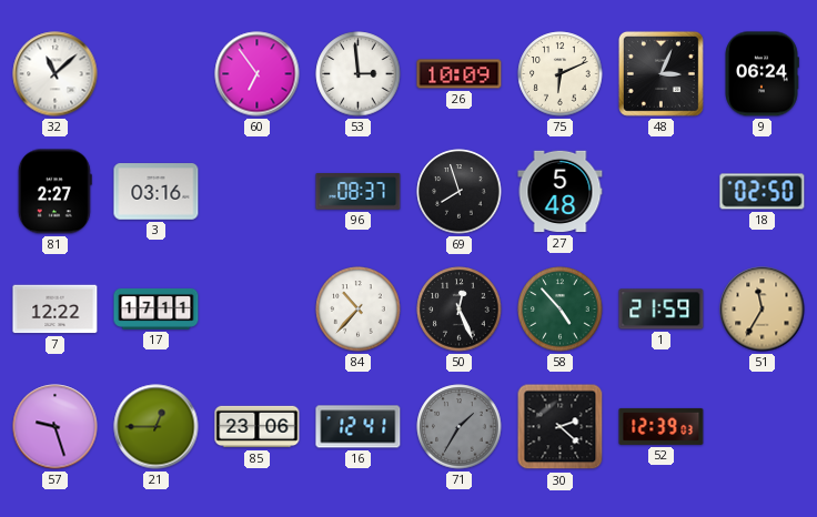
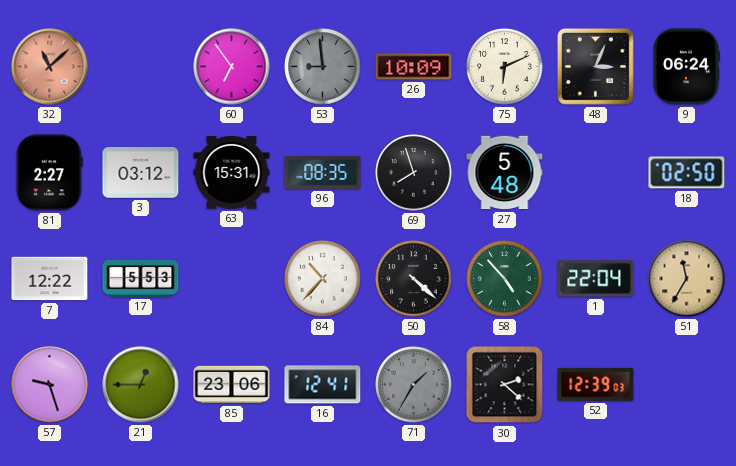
32 dial: white -> salmon
53: 2:59 -> 8:59
53 dial: white -> grey
3: 03:16 -> 03:12
63: none -> 15:31
96: 08:37 -> 08:35
17: 17:11 -> 5:53
50: 12:26 -> 4:22
1: 21:59 -> 22:04
